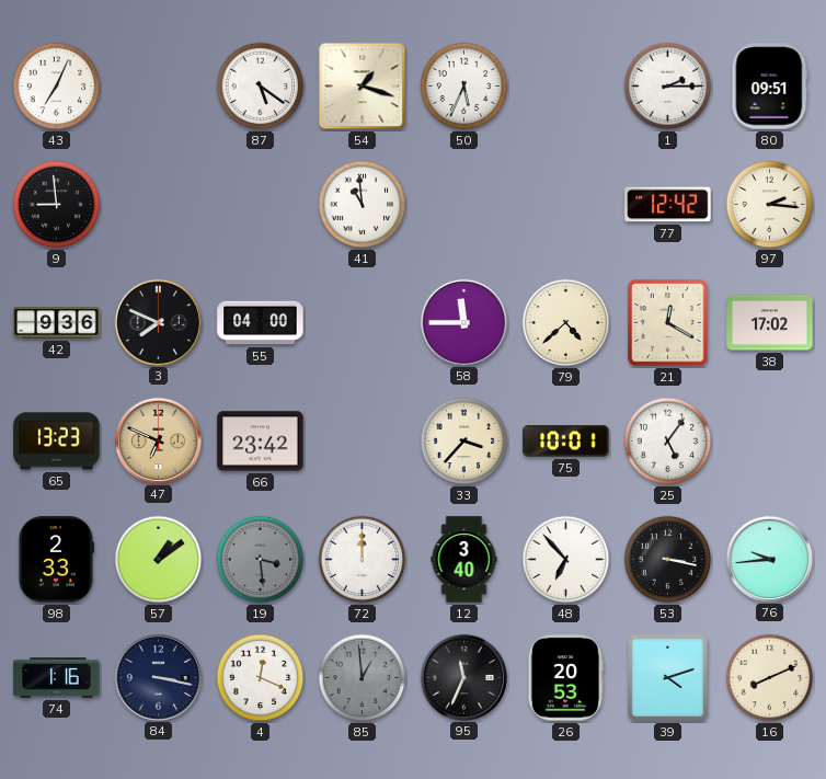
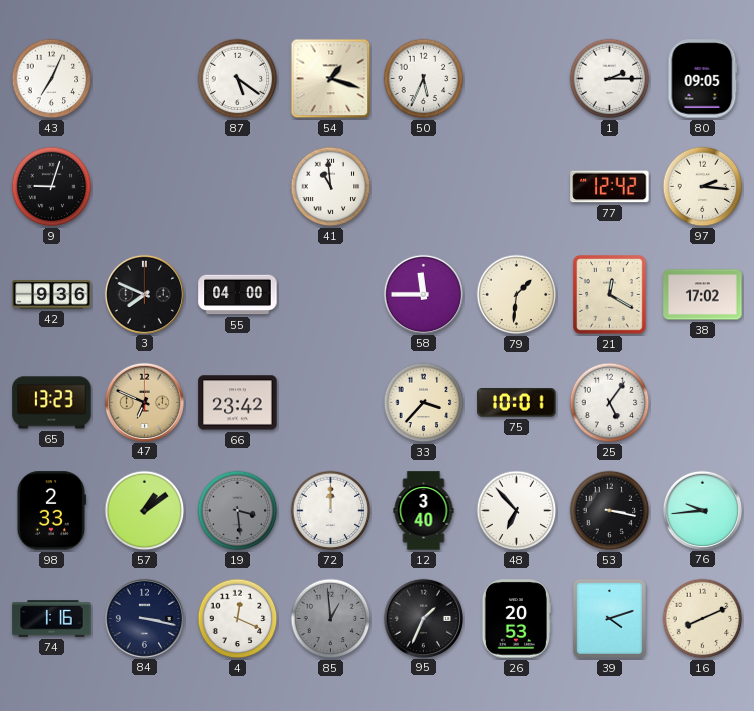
80: 09:51 -> 09:05
9: 8:59 -> 9:03
79: 4:38 -> 1:31
95: 11:34 -> 1:34
